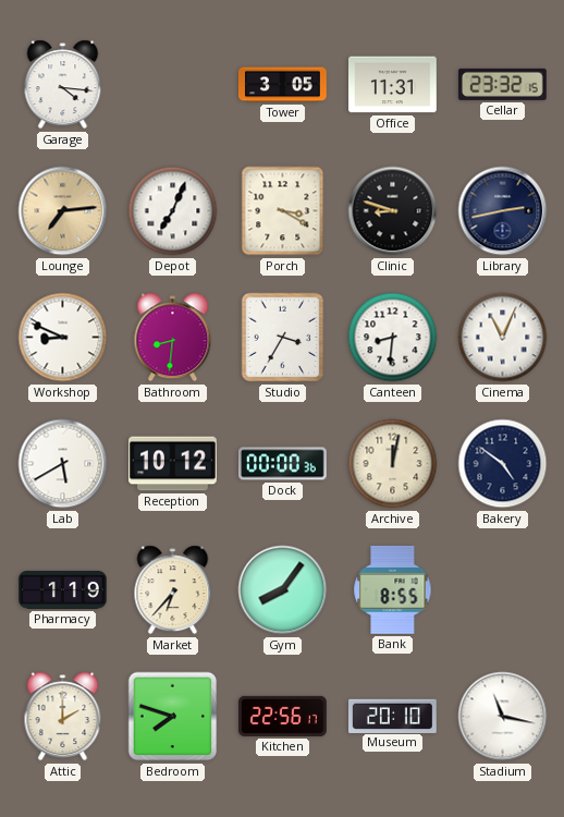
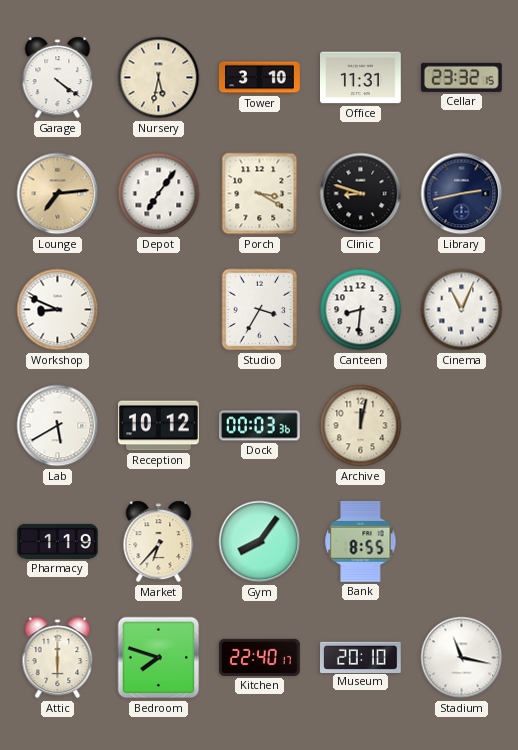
Garage: 4:16 -> 4:21
Nursery: none -> 5:32
Tower: 3:05 -> 3:10
Depot: 7:04 -> 7:06
Bathroom: 8:31 -> none
Dock: 00:00 -> 00:03
Bakery: 4:51 -> none
Attic: 2:00 -> 6:00
Kitchen: 22:56 -> 22:40
